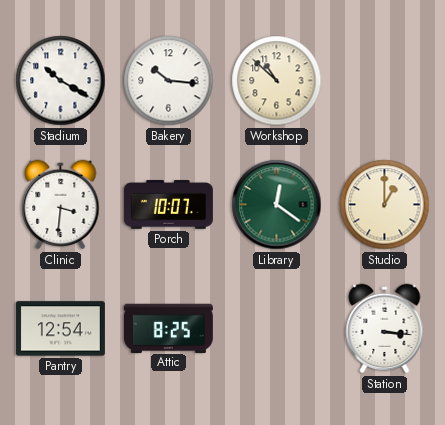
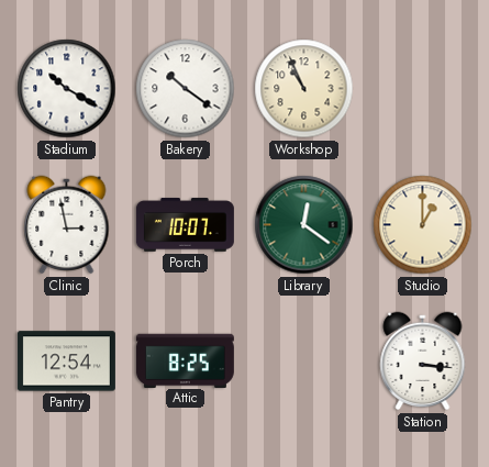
Bakery: 10:16 -> 10:21
Workshop: 10:52 -> 10:56
Clinic: 3:31 -> 2:58
